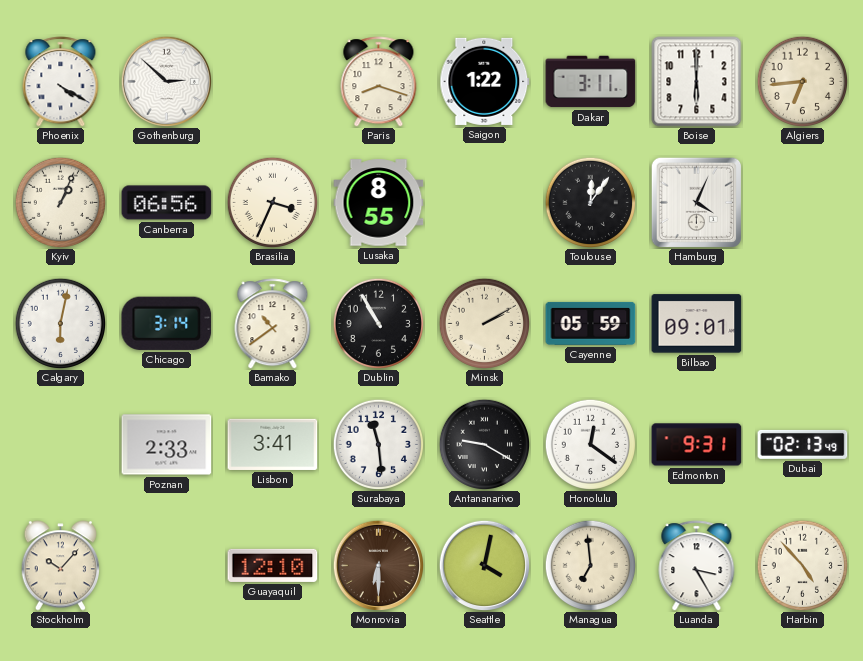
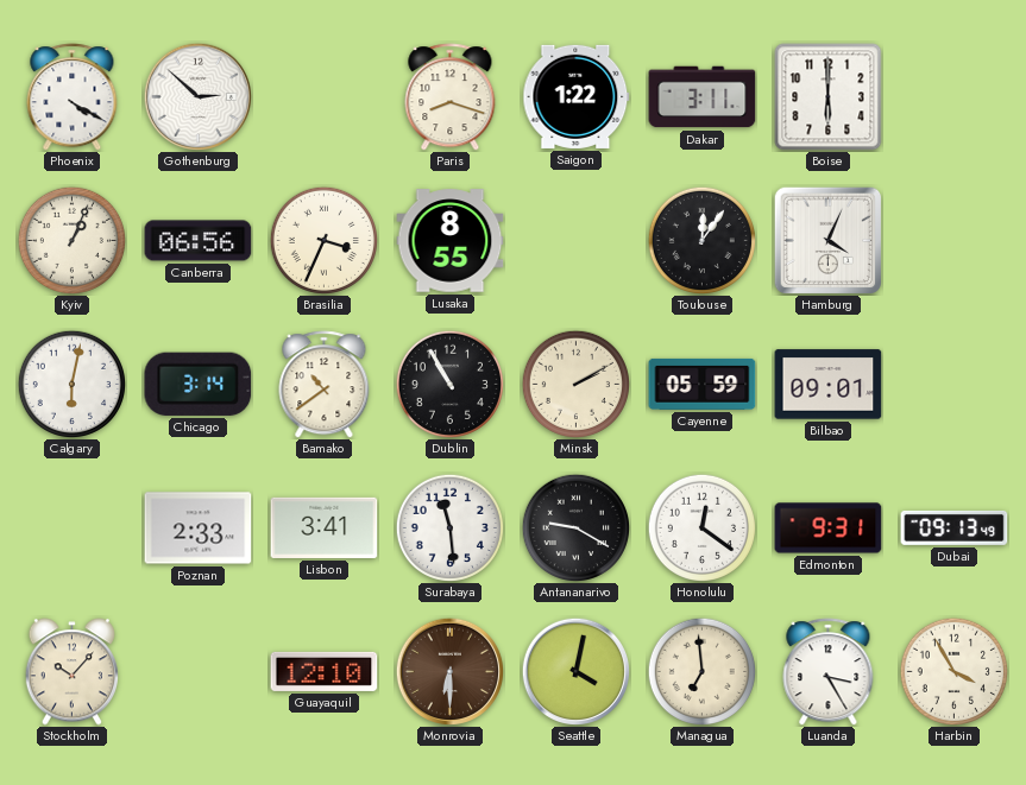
Algiers: 6:44 -> none
Dubai: 02:13 -> 09:13
Harbin: 4:53 -> 3:55
